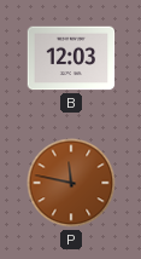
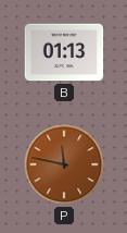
B: 12:03 -> 01:13
